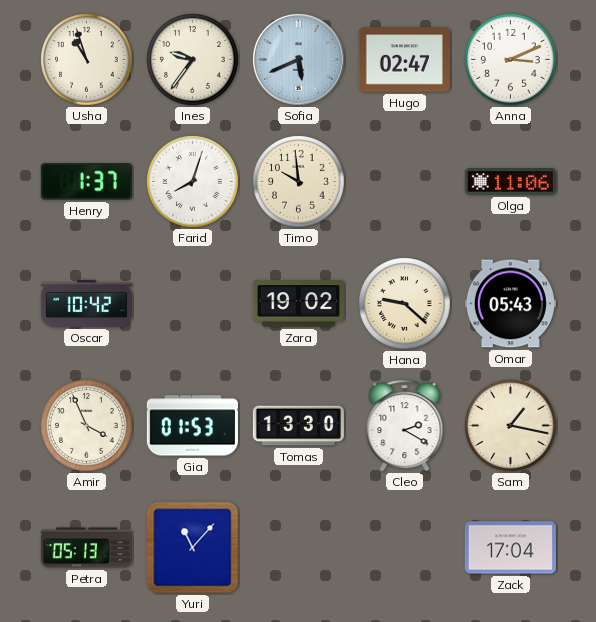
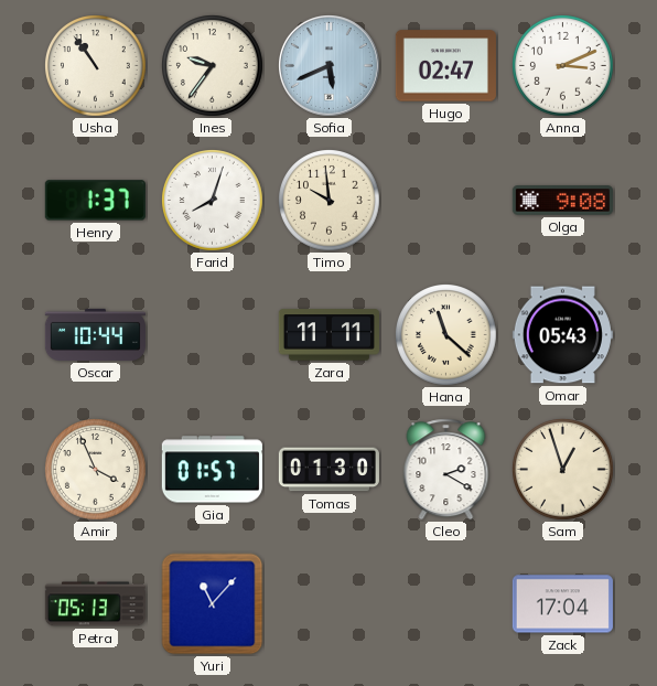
Usha: 10:57 -> 10:54
Olga: 11:06 -> 9:08
Oscar: 10:42 -> 10:44
Zara: 19:02 -> 11:11
Hana: 9:22 -> 11:22
Gia: 01:53 -> 01:57
Tomas: 13:30 -> 01:30
Sam: 1:17 -> 12:57
